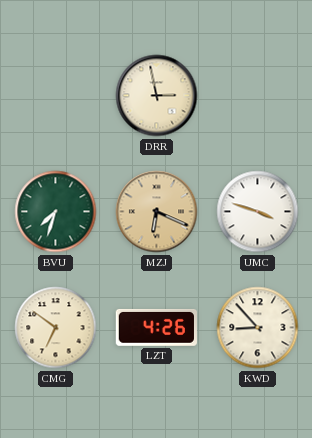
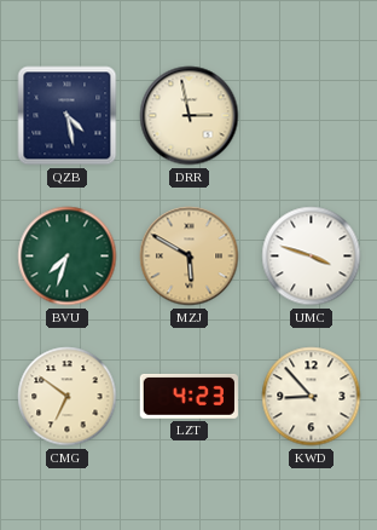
QZB: none -> 4:28
MZJ: 6:19 -> 5:50
LZT: 4:26 -> 4:23
